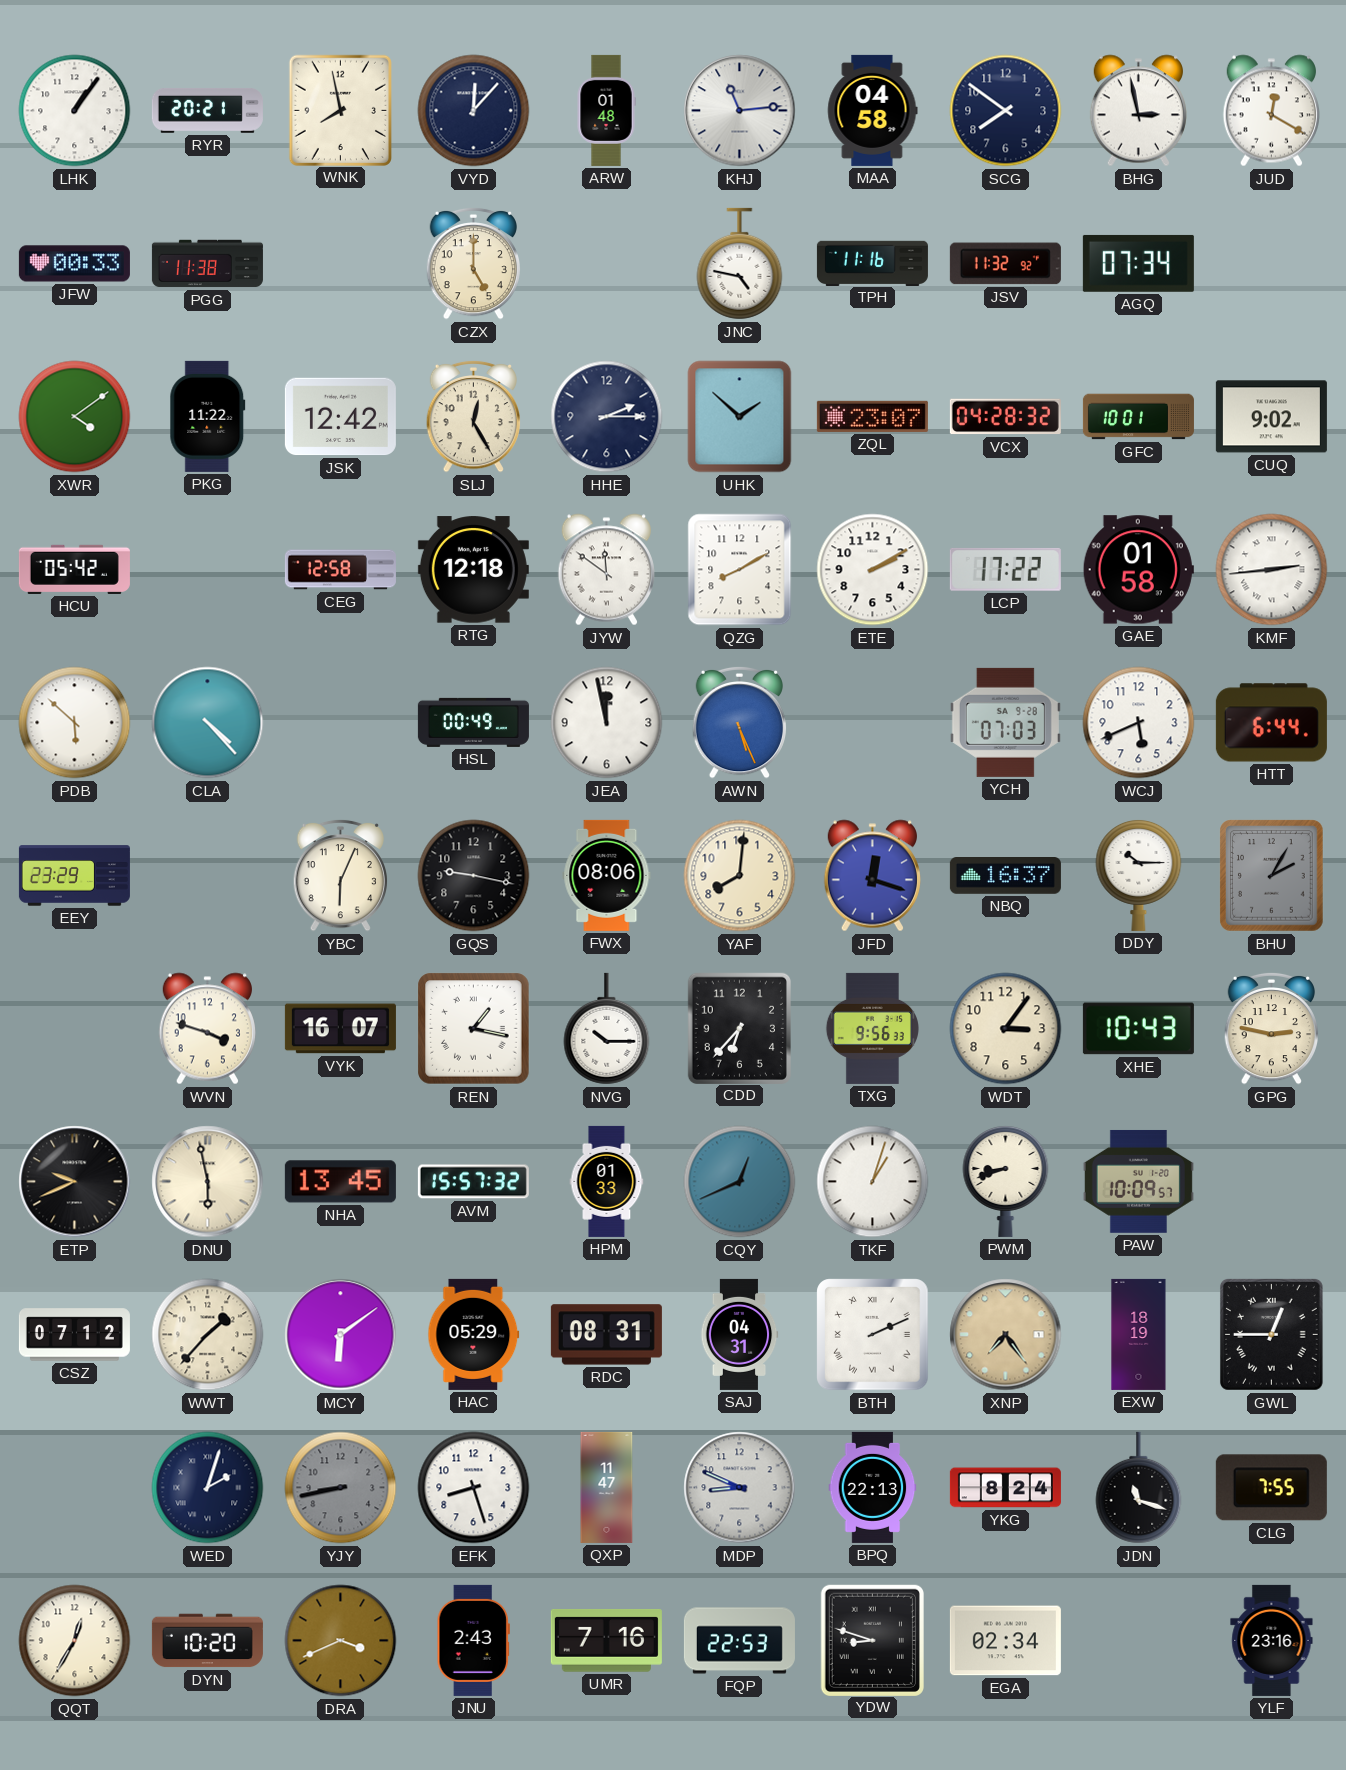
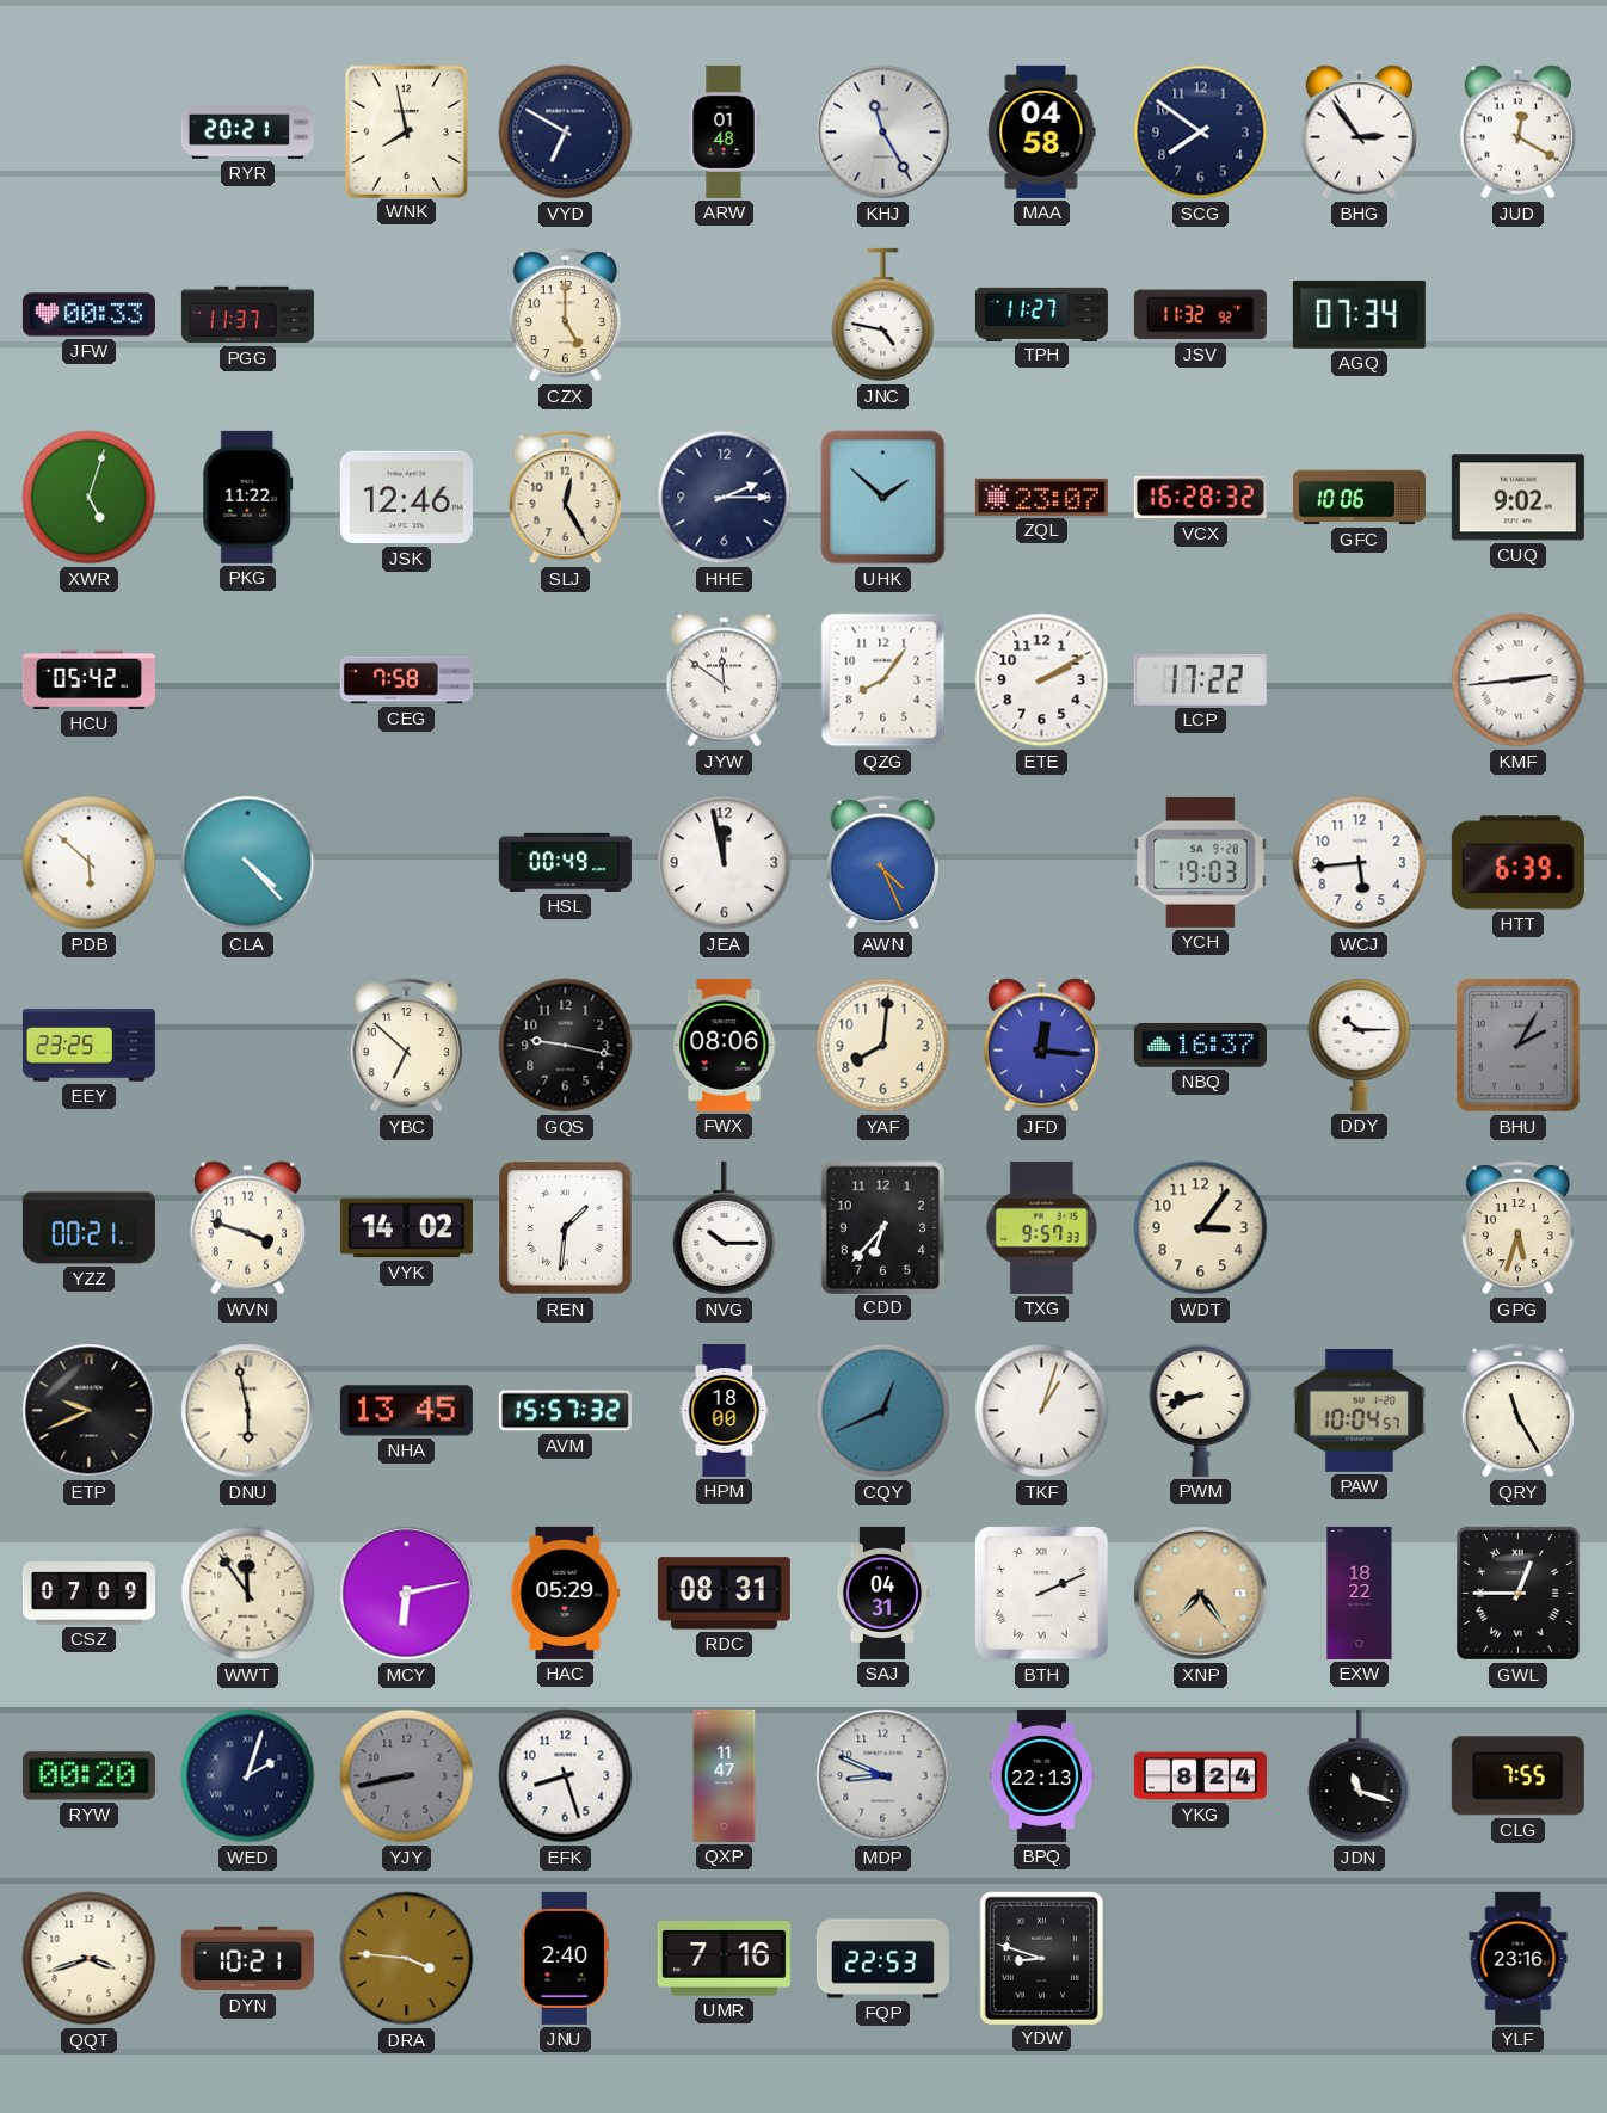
LHK: 1:06 -> none
VYD: 12:07 -> 6:50
KHJ: 11:14 -> 11:25
BHG: 2:58 -> 2:54
PGG: 11:38 -> 11:37
TPH: 11:16 -> 11:27
XWR: 4:09 -> 5:03
JSK: 12:42 -> 12:46
VCX: 04:28 -> 16:28
GFC: 10:01 -> 10:06
CEG: 12:58 -> 7:58
RTG: 12:18 -> none
QZG: 8:10 -> 8:06
GAE: 01:58 -> none
AWN: 5:26 -> 4:26
YCH: 07:03 -> 19:03
WCJ: 5:41 -> 5:44
HTT: 6:44 -> 6:39
EEY: 23:29 -> 23:25
YBC: 6:04 -> 6:52
JFD: 12:18 -> 12:16
YZZ: none -> 00:21
VYK: 16:07 -> 14:02
REN: 1:17 -> 1:31
TXG: 9:56 -> 9:57
XHE: 10:43 -> none
GPG: 2:47 -> 5:33
HPM: 01:33 -> 18:00
PAW: 10:09 -> 10:04
QRY: none -> 11:25
CSZ: 07:12 -> 07:09
WWT: 1:37 -> 11:54
MCY: 6:09 -> 6:13
EXW: 18:19 -> 18:22
RYW: none -> 00:20
QQT: 12:35 -> 3:42
DYN: 10:20 -> 10:21
DRA: 3:41 -> 3:46
JNU: 2:43 -> 2:40
EGA: 02:34 -> none
